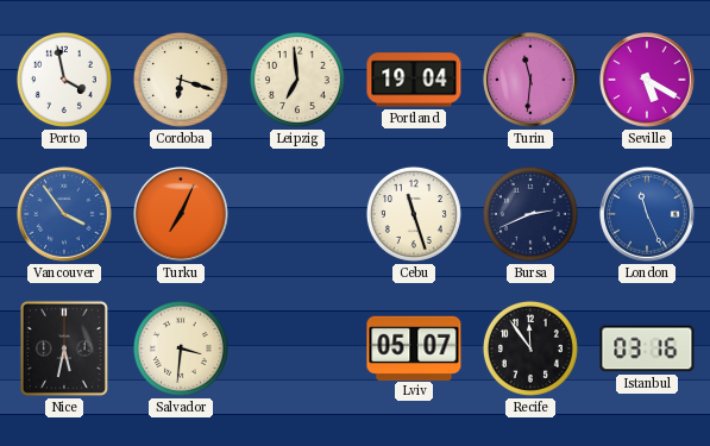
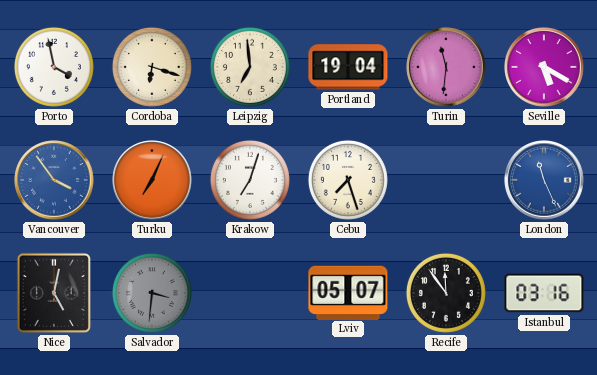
Krakow: none -> 7:03
Cebu: 11:27 -> 7:27
Bursa: 2:41 -> none
Nice: 5:32 -> 5:02
Salvador dial: cream -> grey
